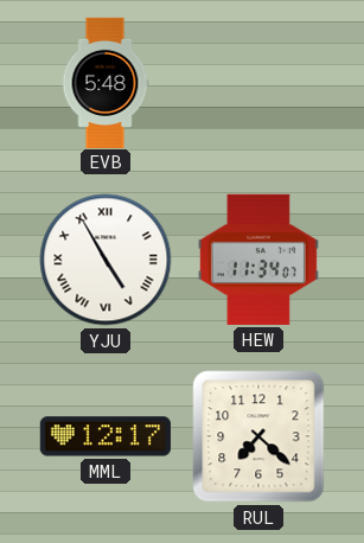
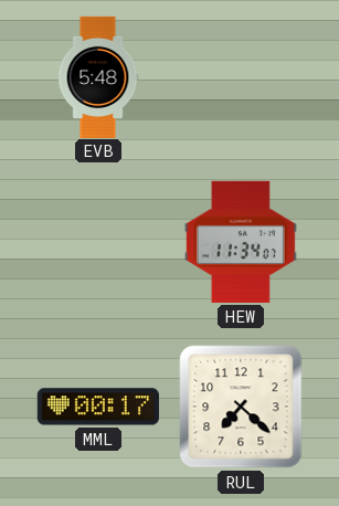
YJU: 4:55 -> none
MML: 12:17 -> 00:17
